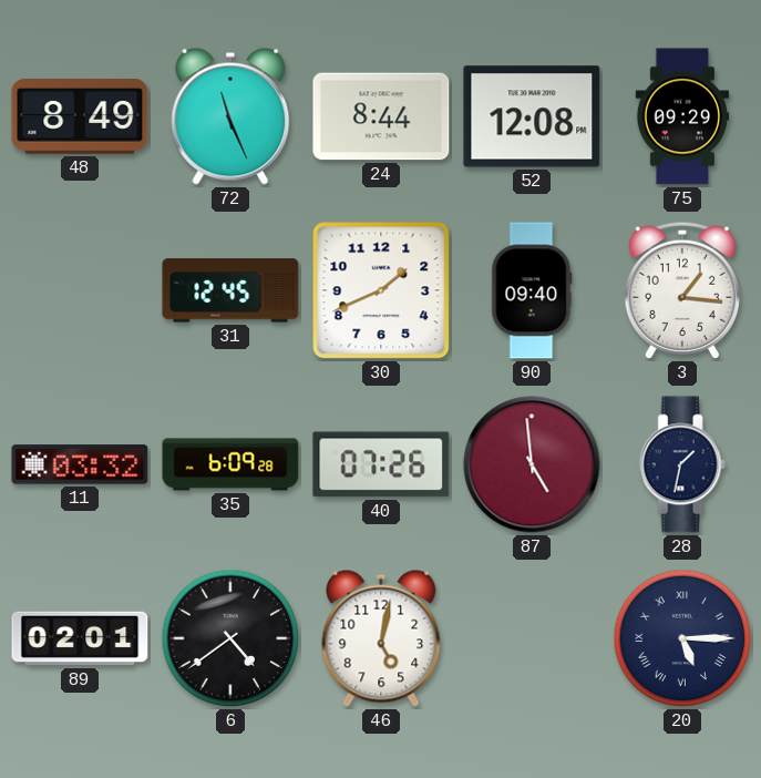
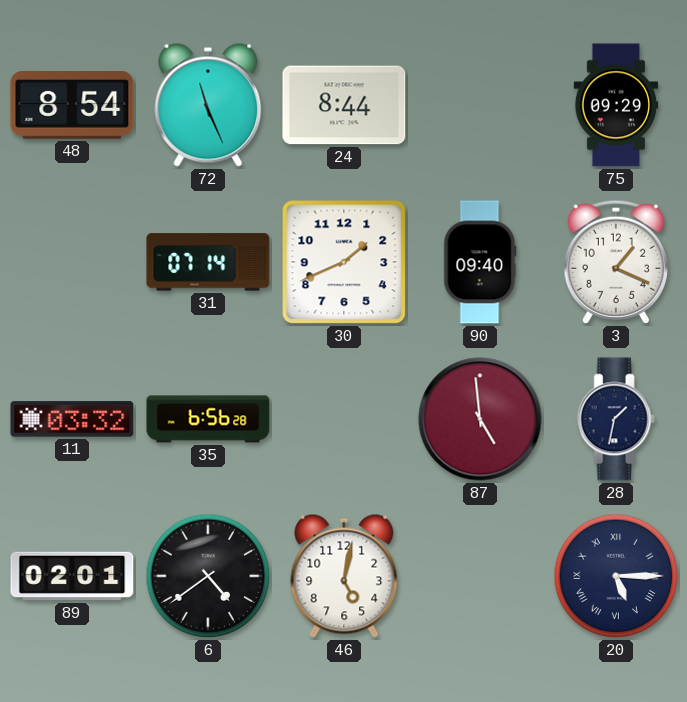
48: 8:49 -> 8:54
52: 12:08 -> none
31: 12:45 -> 07:14
3: 1:16 -> 1:19
35: 6:09 -> 6:56
40: 07:26 -> none
